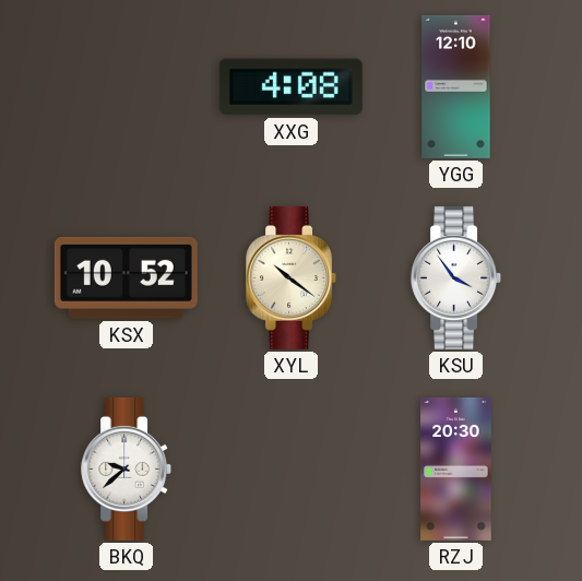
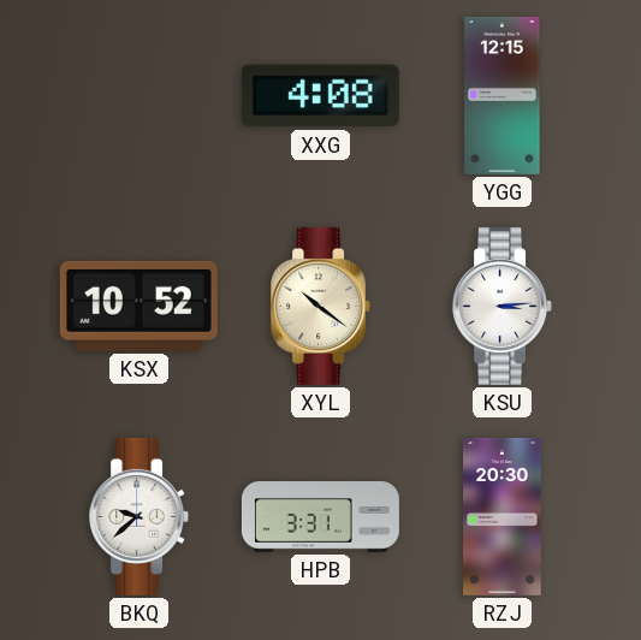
YGG: 12:10 -> 12:15
KSU: 3:54 -> 3:14
HPB: none -> 3:31
